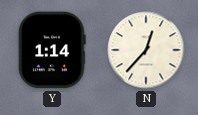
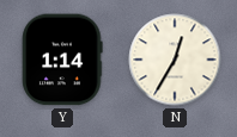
N: 12:37 -> 12:35
